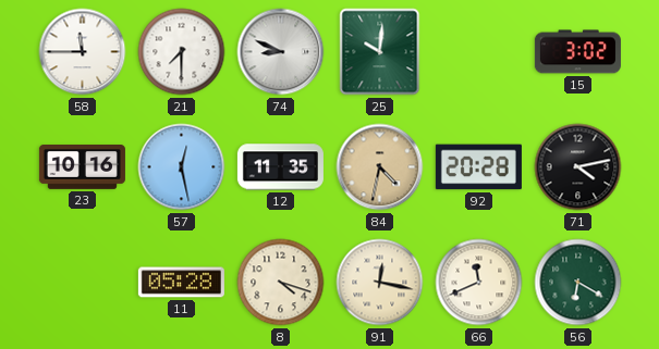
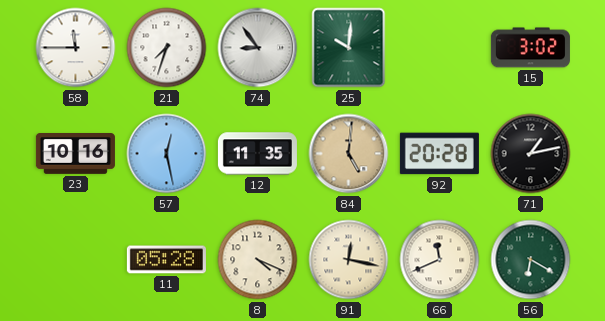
21: 7:30 -> 7:33
74: 8:49 -> 8:54
84: 4:32 -> 5:01
71: 4:13 -> 1:13
8: 4:18 -> 4:19
